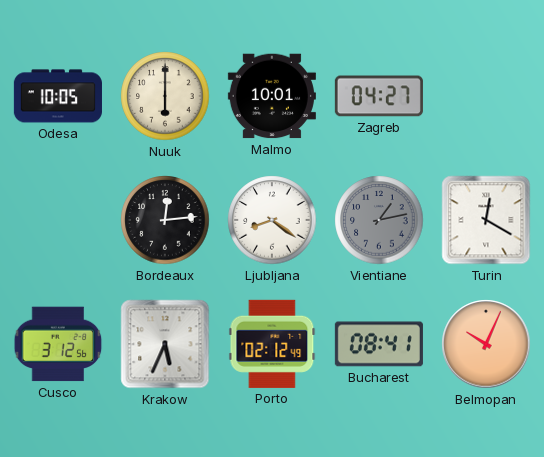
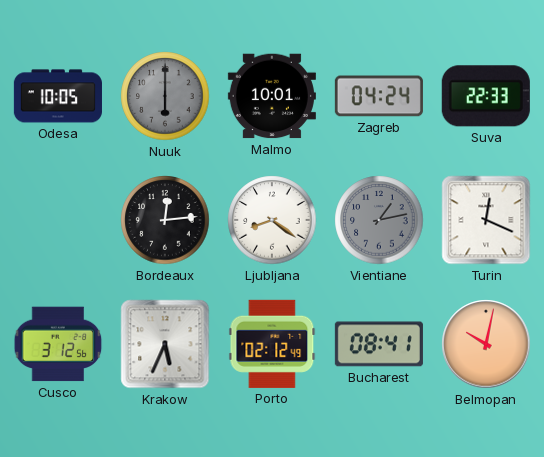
Nuuk dial: cream -> grey
Zagreb: 04:27 -> 04:24
Suva: none -> 22:33
Turin: 12:20 -> 12:19
Belmopan: 10:04 -> 10:02
